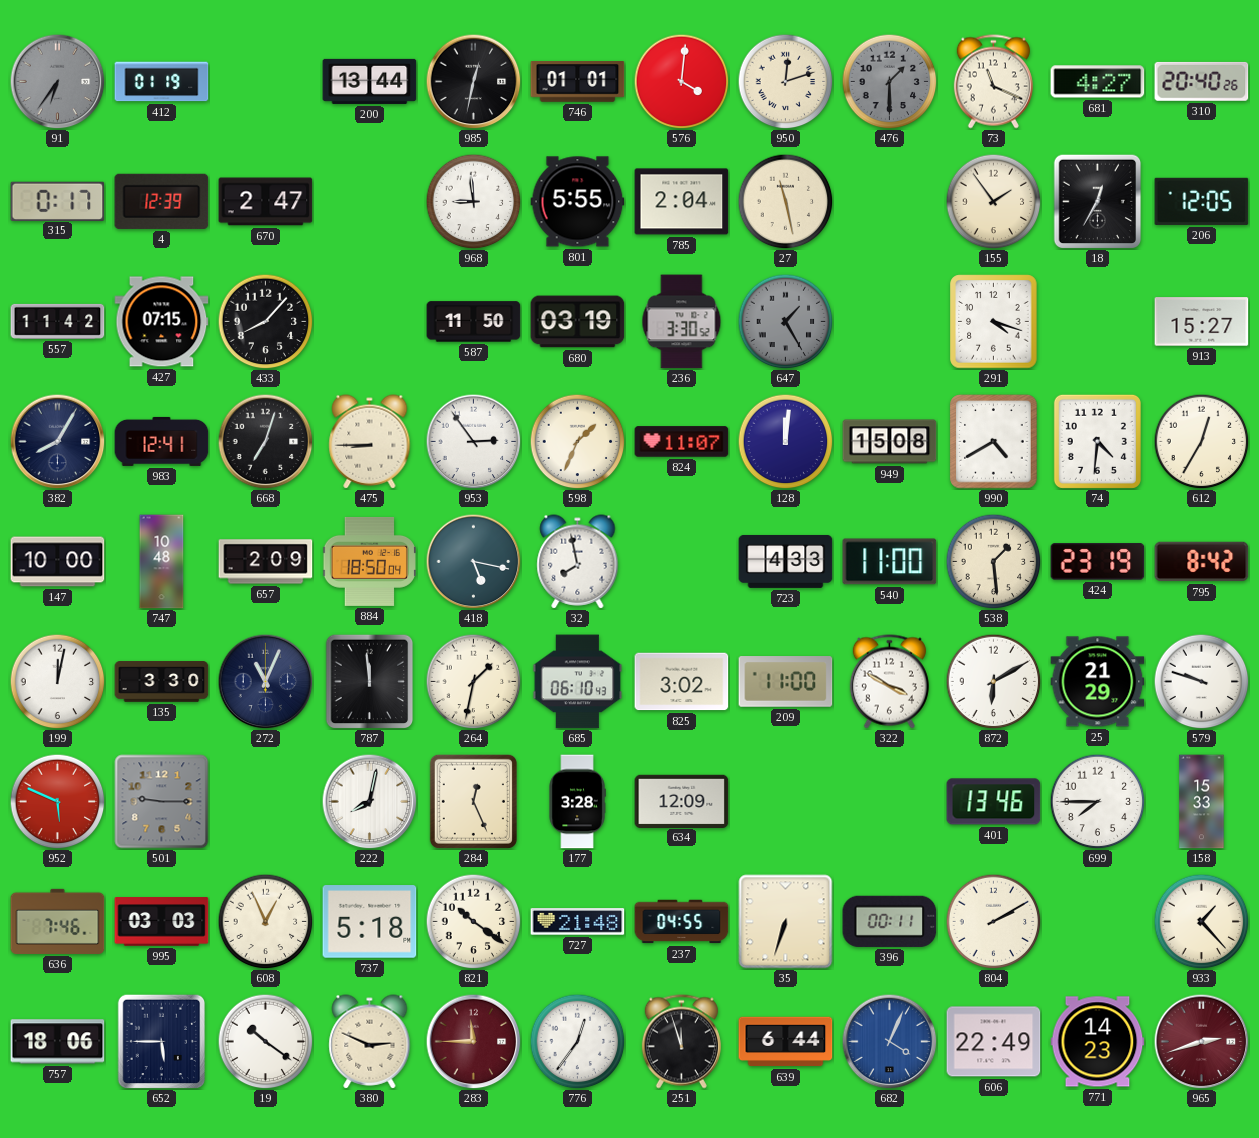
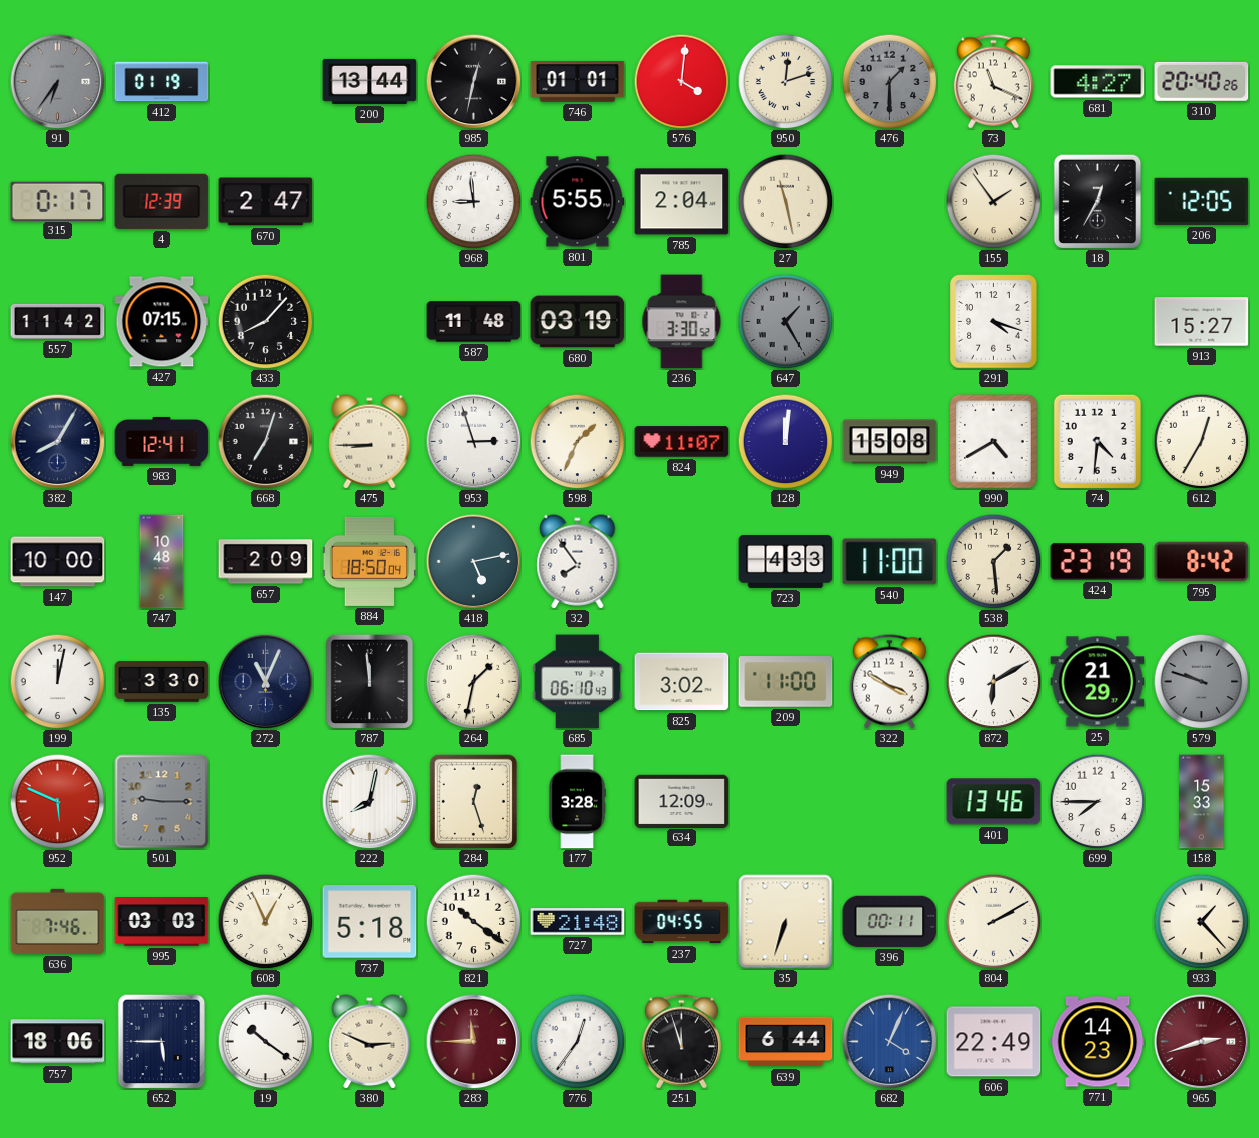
587: 11:50 -> 11:48
953: 2:54 -> 2:57
418: 5:17 -> 5:13
32: 7:58 -> 7:54
579 dial: white -> grey
284: 12:26 -> 12:27
